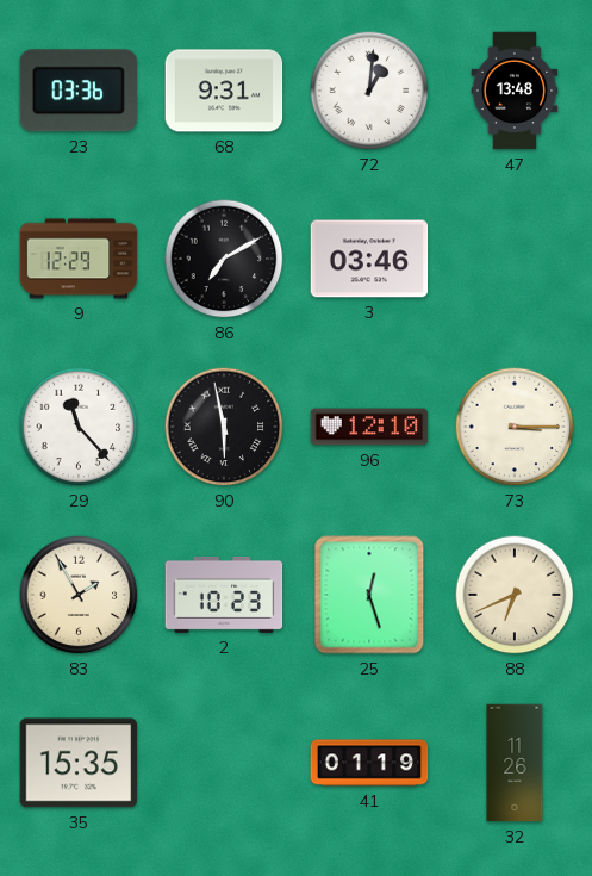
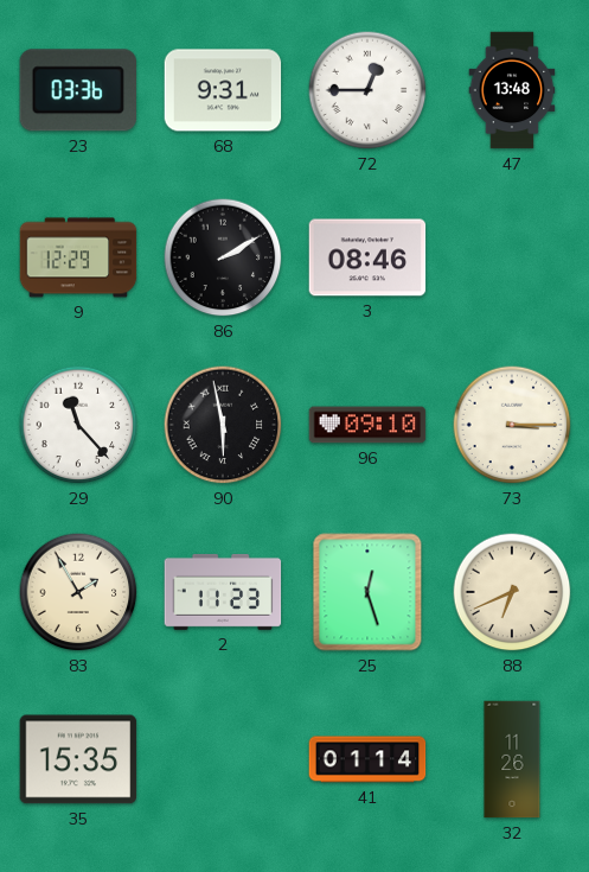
72: 1:01 -> 12:45
86: 7:10 -> 2:10
3: 03:46 -> 08:46
96: 12:10 -> 09:10
2: 10:23 -> 11:23
41: 01:19 -> 01:14
